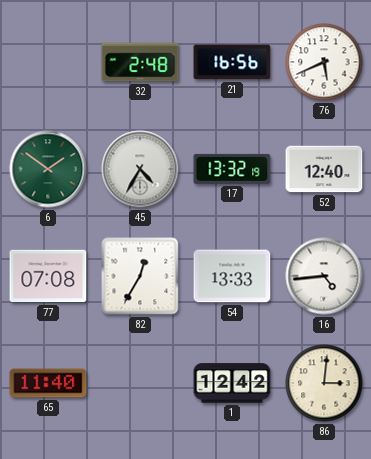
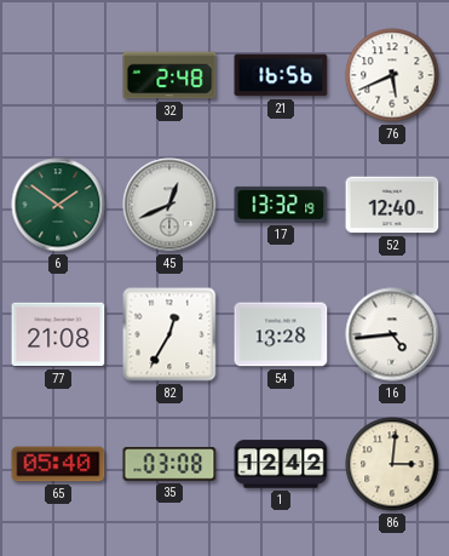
45: 4:35 -> 12:41
77: 07:08 -> 21:08
54: 13:33 -> 13:28
65: 11:40 -> 05:40
35: none -> 03:08
